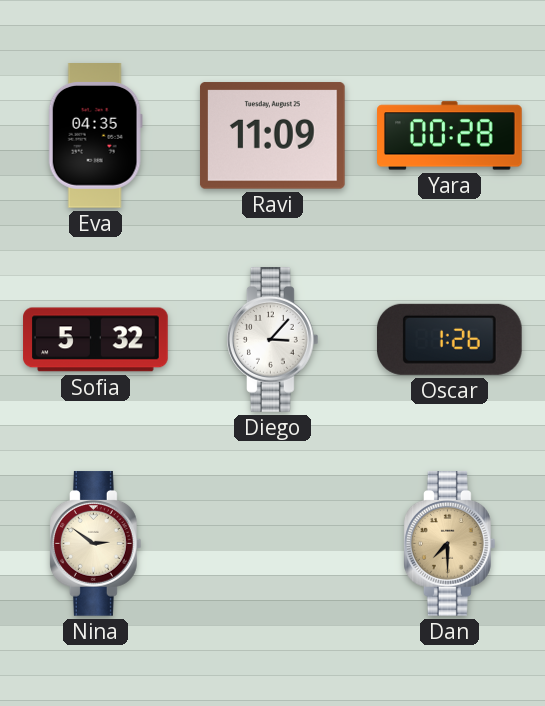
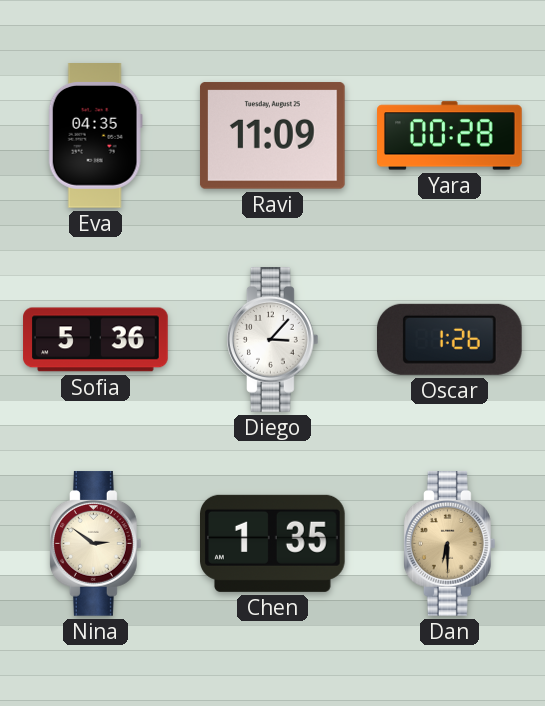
Sofia: 5:32 -> 5:36
Chen: none -> 1:35
Dan: 7:30 -> 6:30
